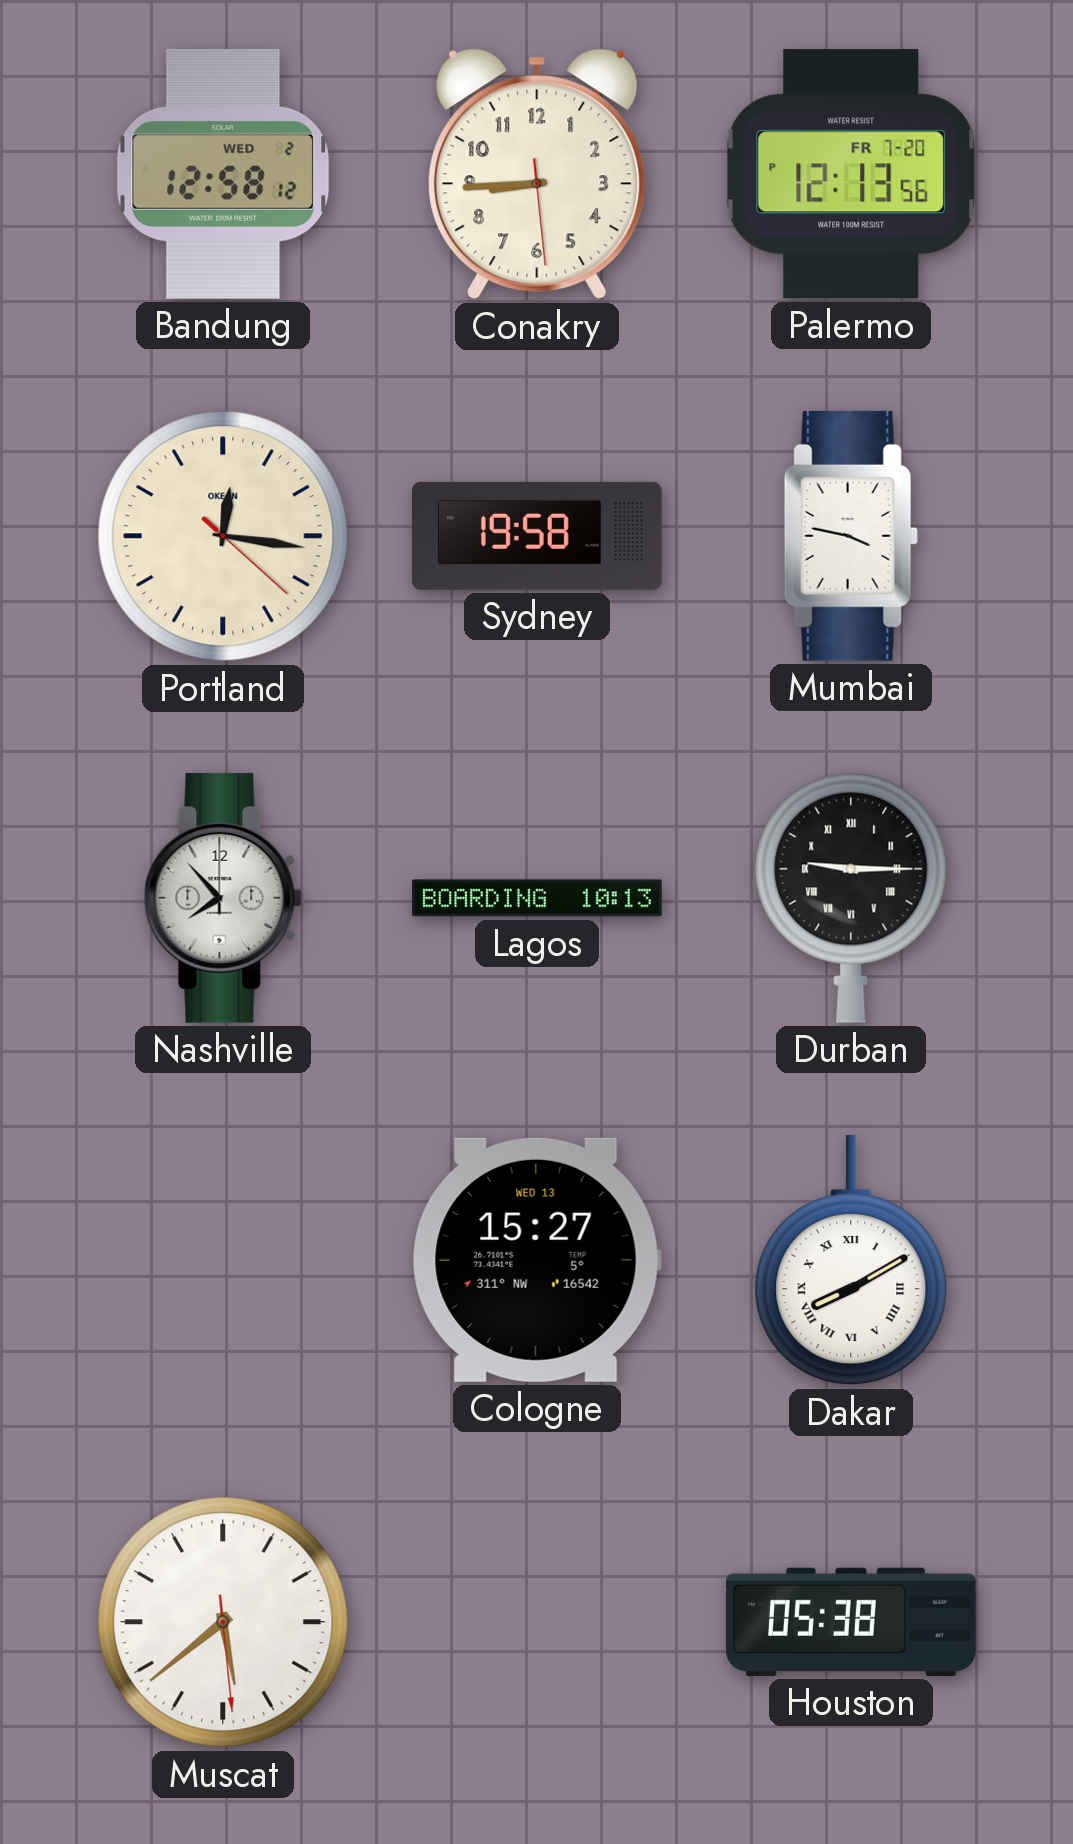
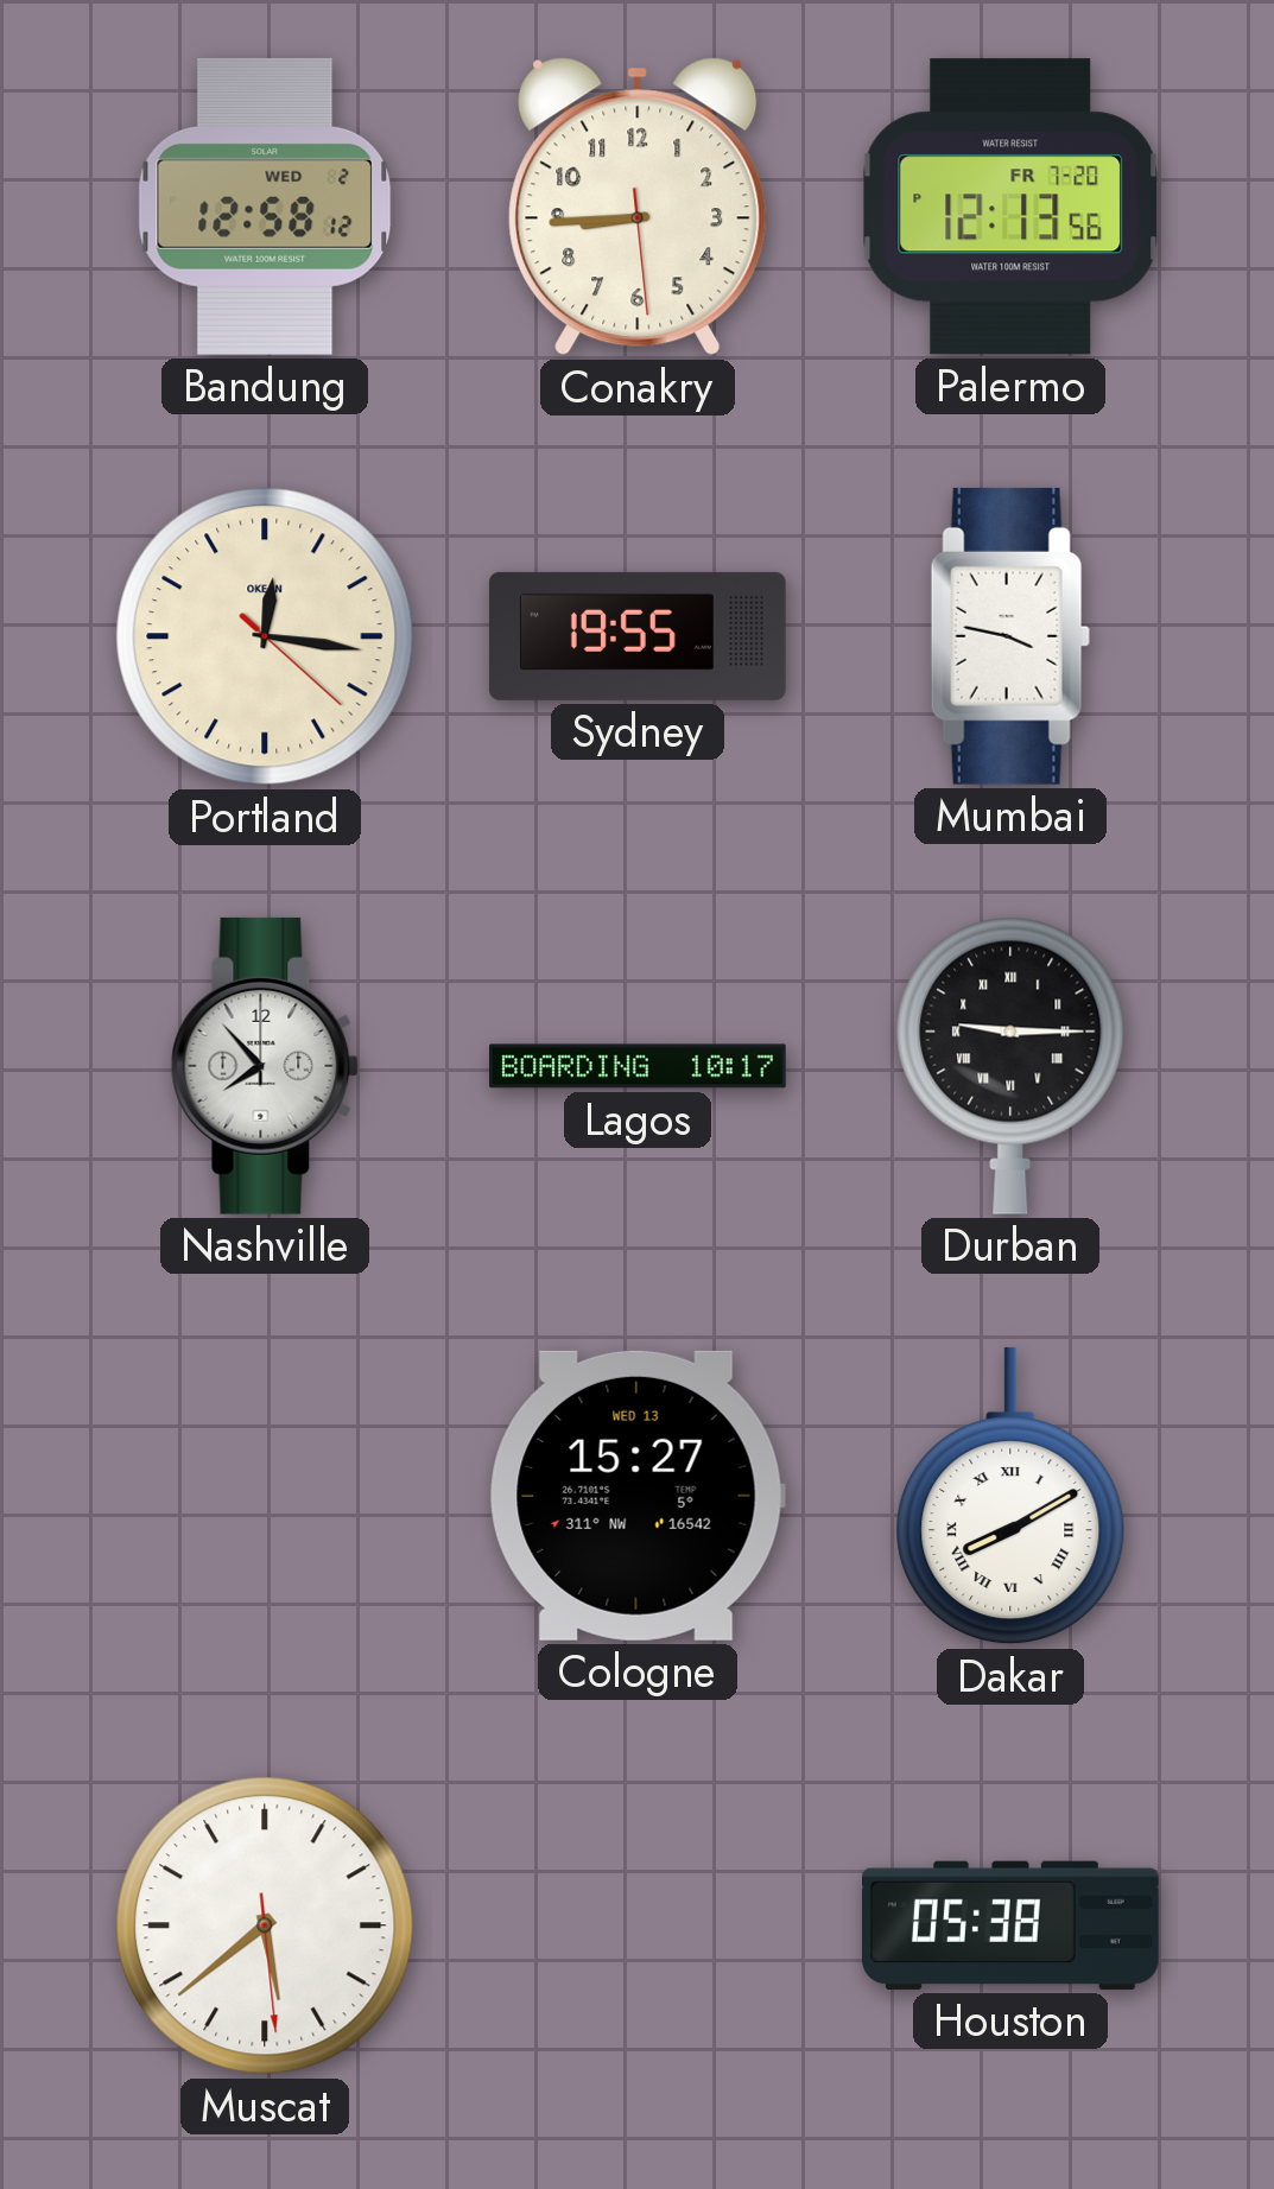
Sydney: 19:58 -> 19:55
Lagos: 10:13 -> 10:17
